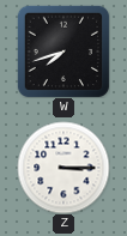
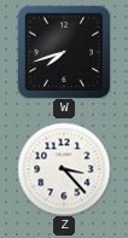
Z: 3:15 -> 3:23
